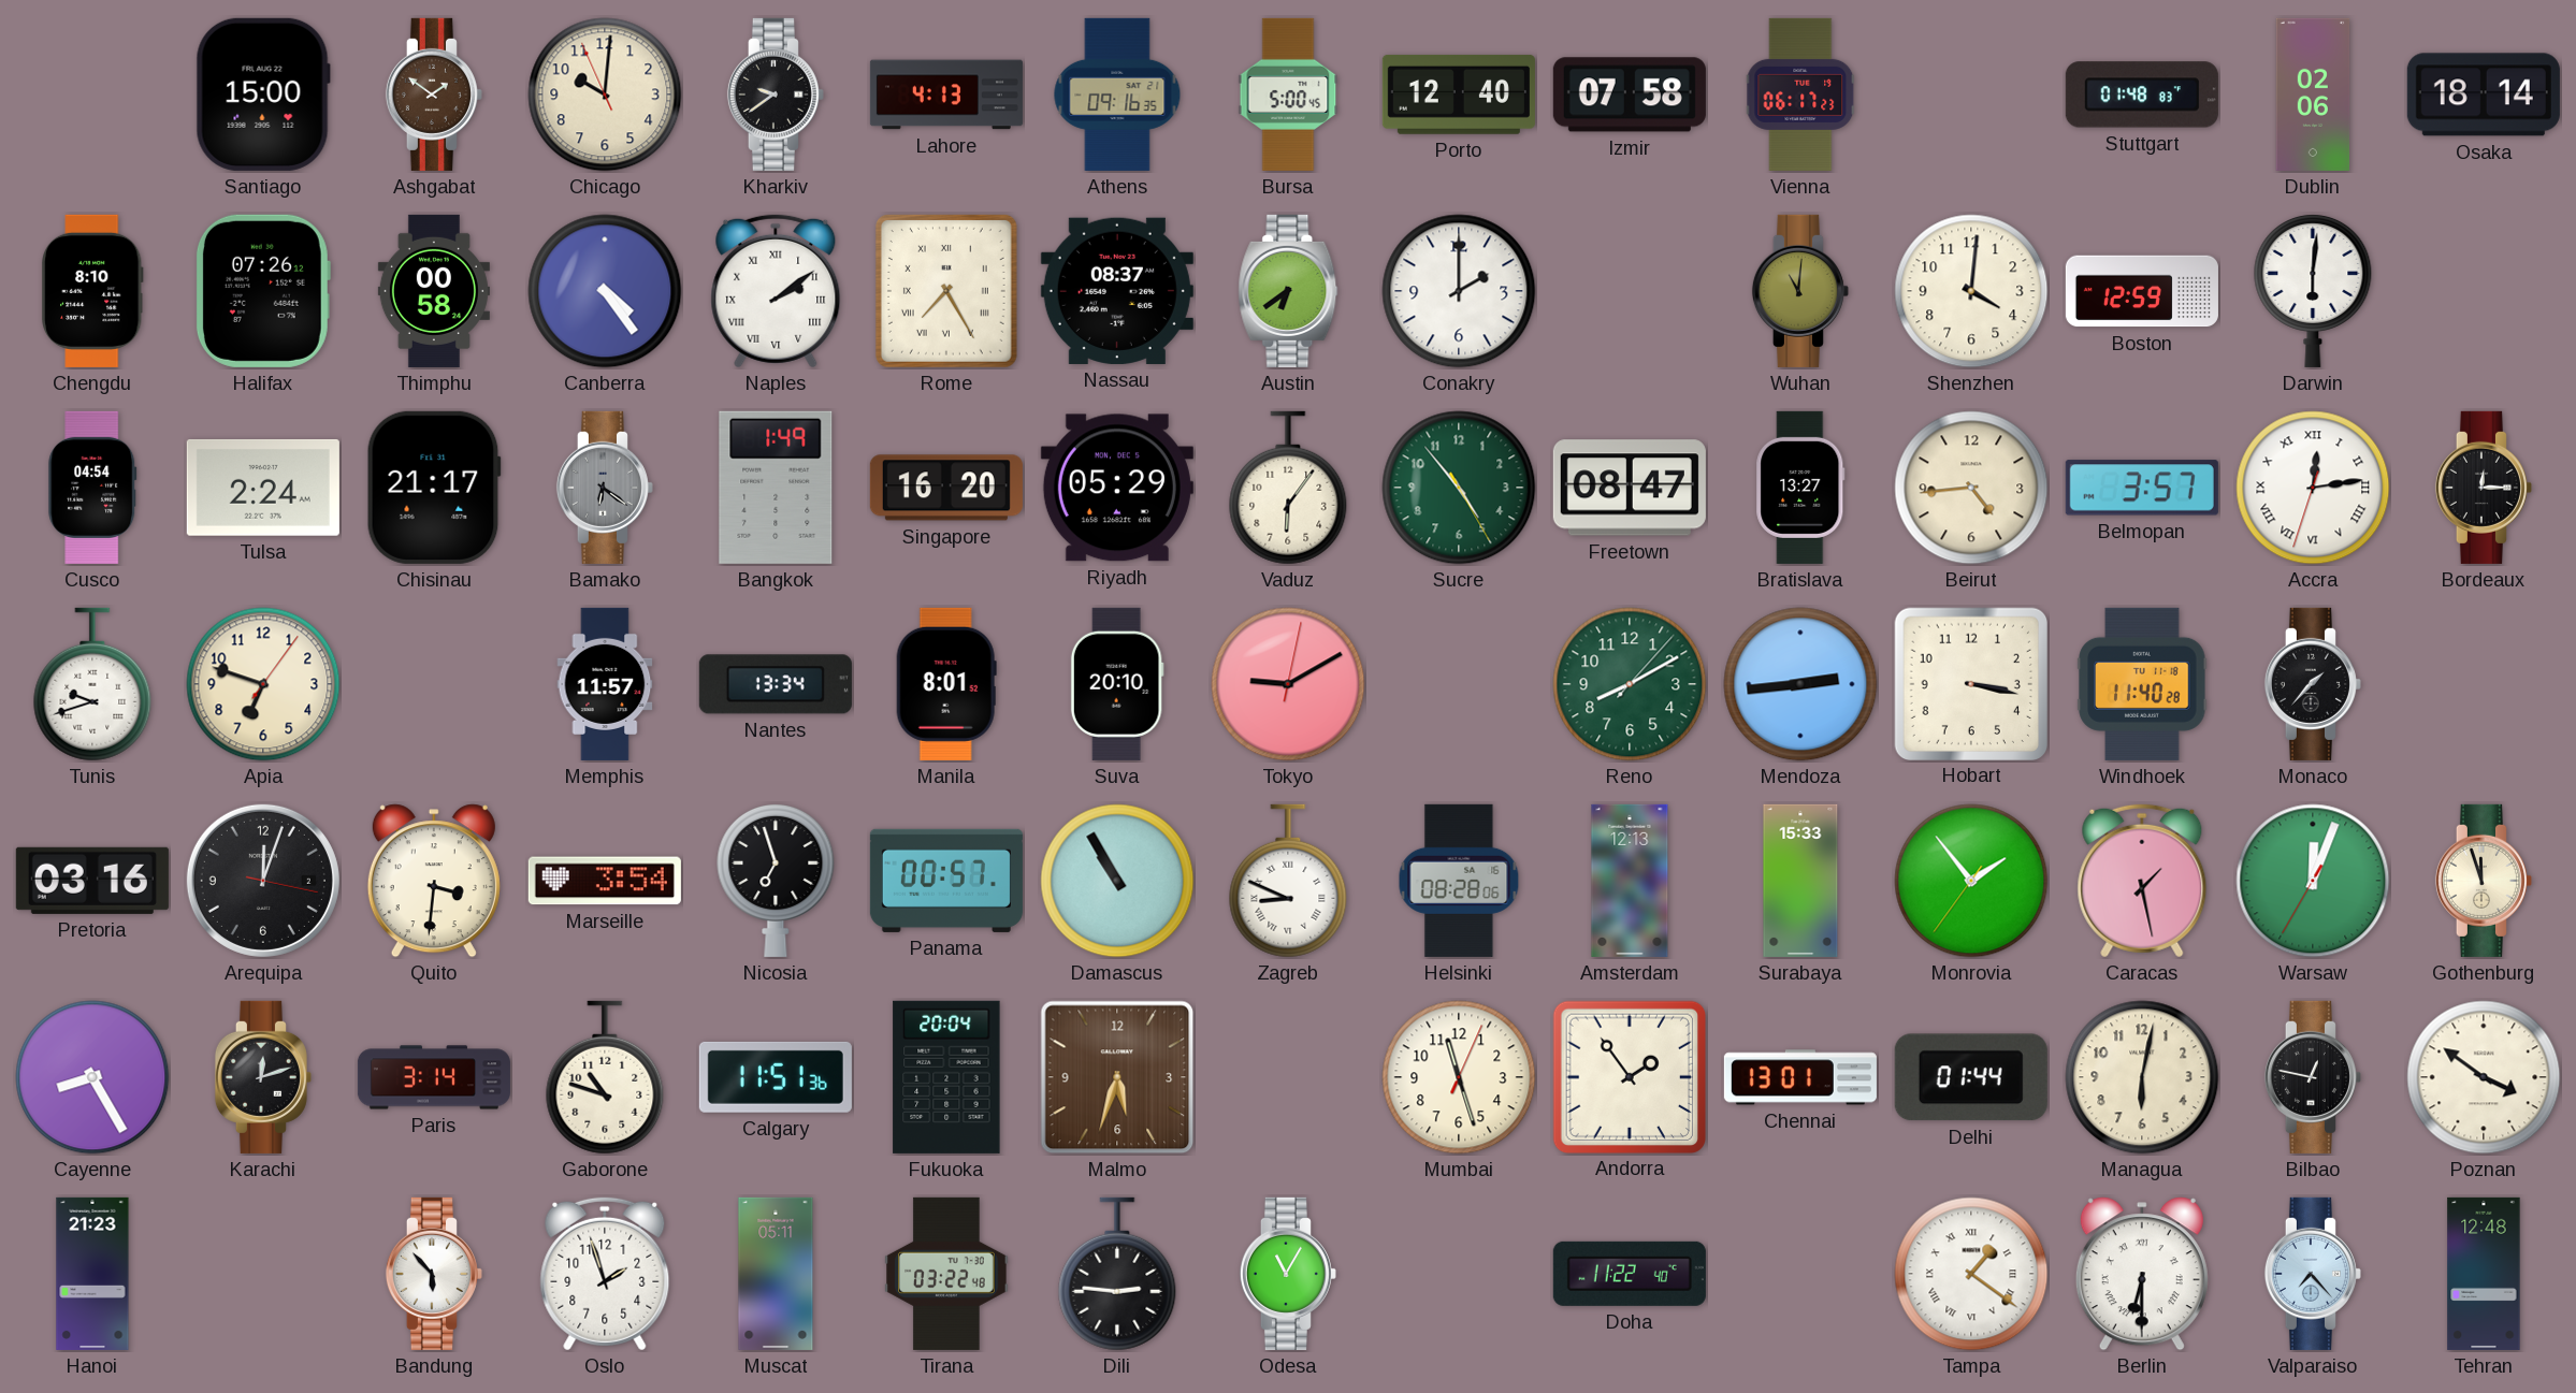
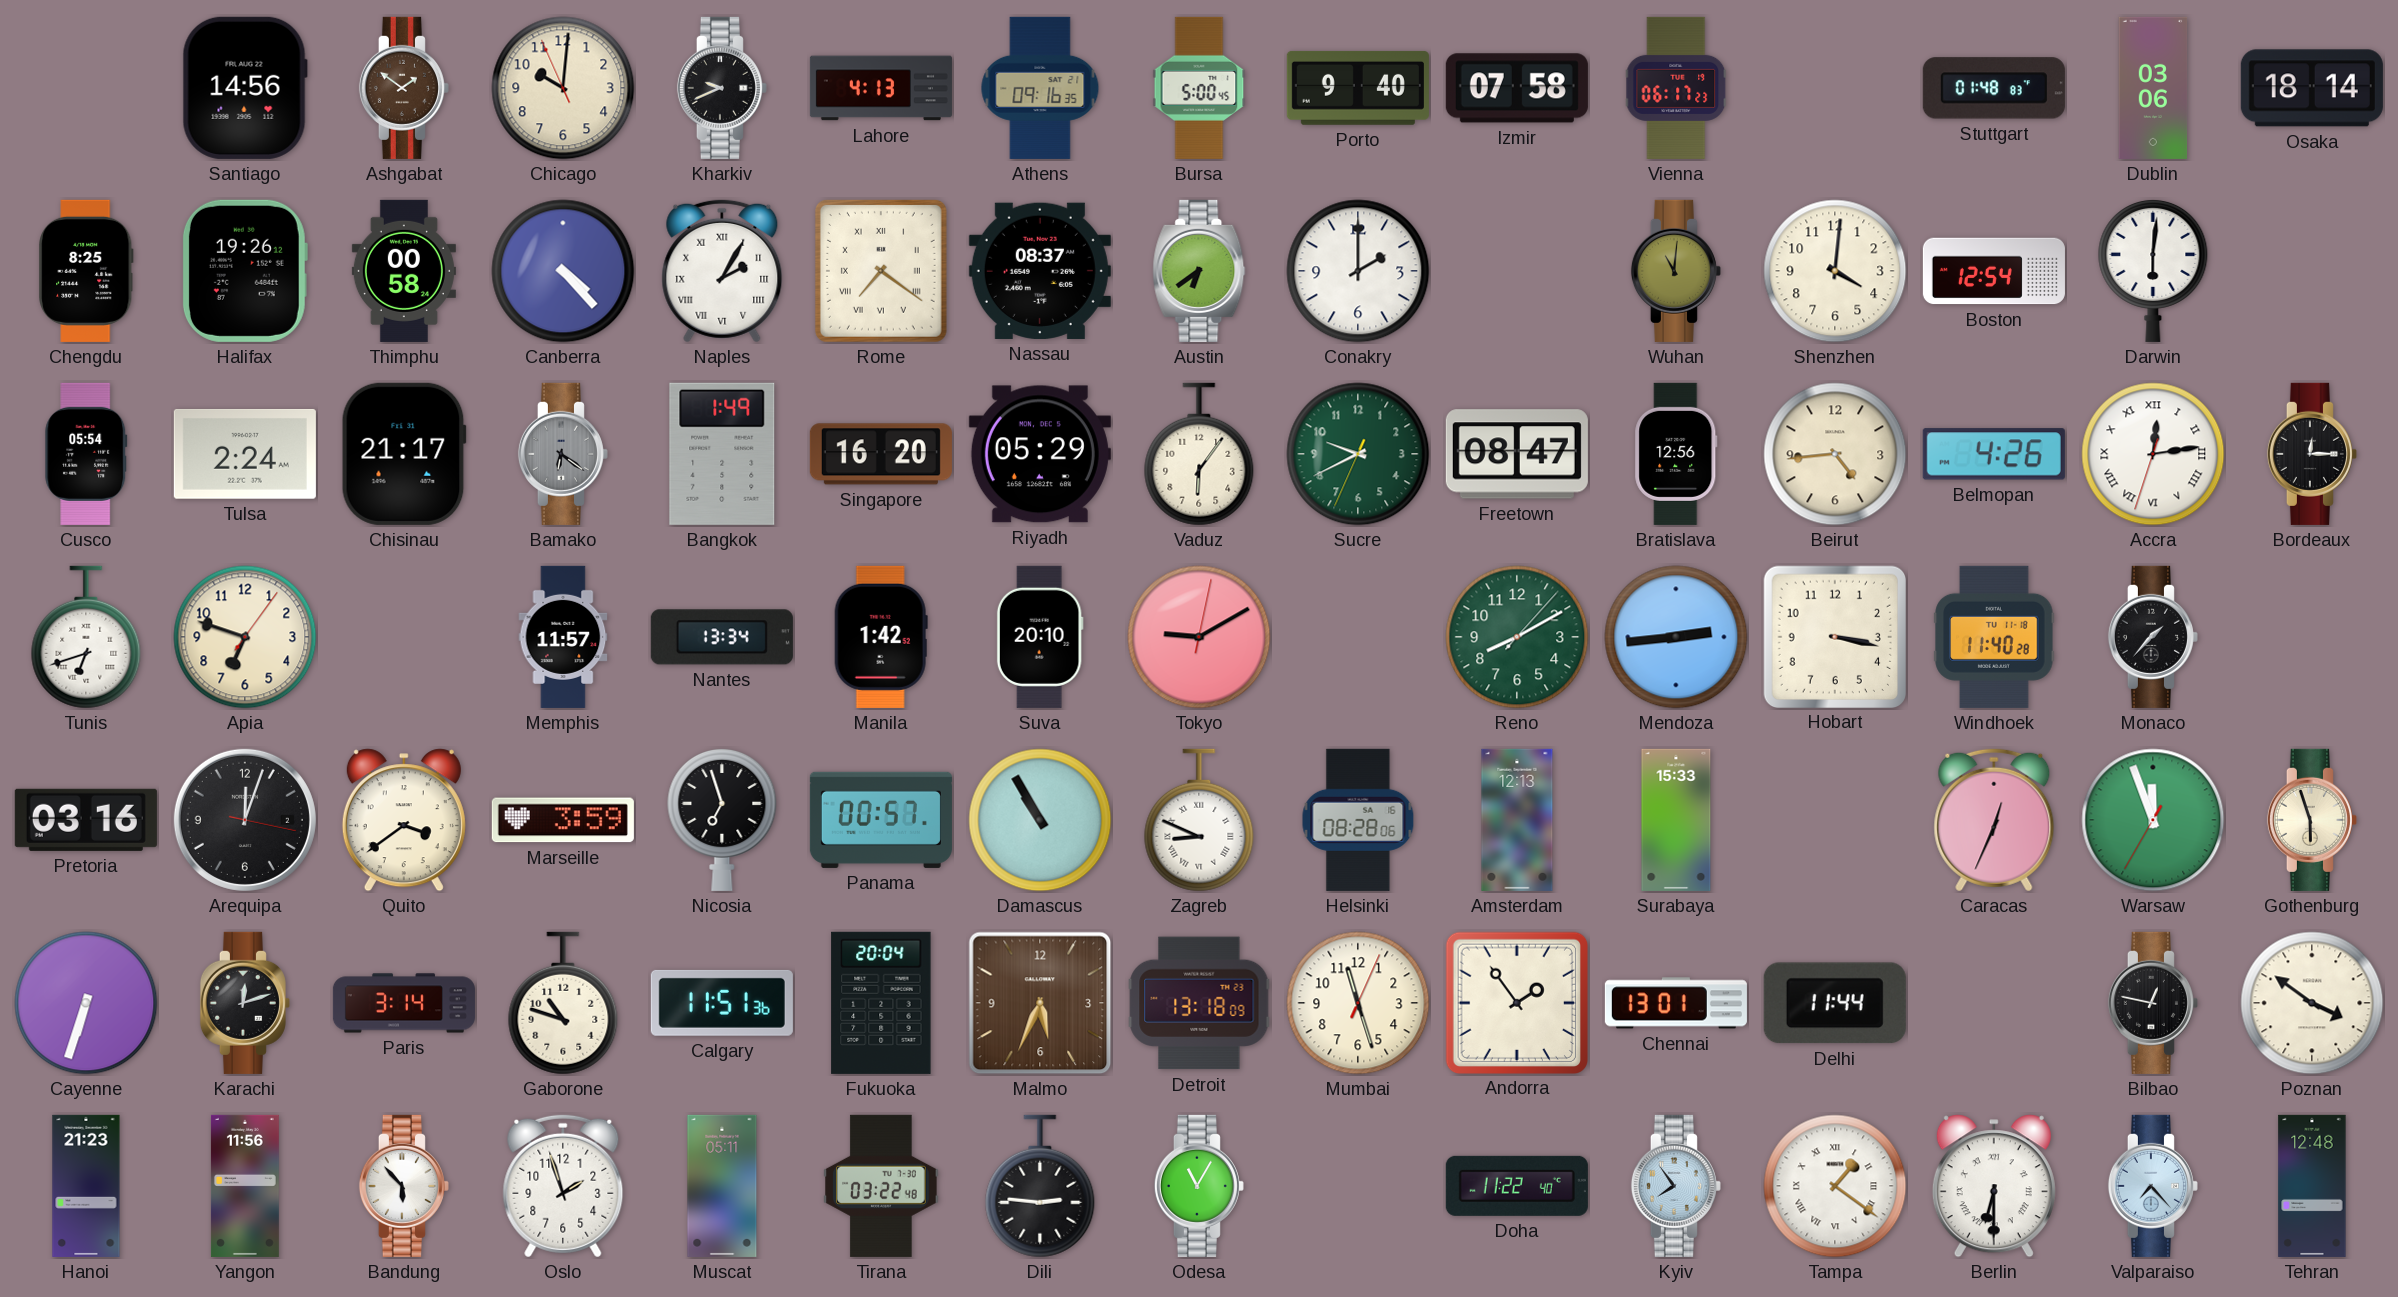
Santiago: 15:00 -> 14:56
Kharkiv: 9:39 -> 9:41
Porto: 12:40 -> 9:40
Dublin: 02:06 -> 03:06
Chengdu: 8:10 -> 8:25
Halifax: 07:26 -> 19:26
Canberra: 4:24 -> 4:23
Naples: 2:09 -> 2:05
Rome: 7:25 -> 7:21
Boston: 12:59 -> 12:54
Cusco: 04:54 -> 05:54
Sucre: 4:53 -> 9:40
Bratislava: 13:27 -> 12:56
Belmopan: 3:57 -> 4:26
Tunis: 9:42 -> 6:42
Manila: 8:01 -> 1:42
Quito: 3:31 -> 3:39
Marseille: 3:54 -> 3:59
Monrovia: 1:53 -> none
Caracas: 1:28 -> 12:34
Warsaw: 12:03 -> 11:56
Gothenburg: 11:57 -> 5:57
Cayenne: 8:25 -> 6:33
Malmo: 5:33 -> 5:34
Detroit: none -> 13:18
Delhi: 01:44 -> 11:44
Managua: 6:02 -> none
Yangon: none -> 11:56
Kyiv: none -> 7:54
